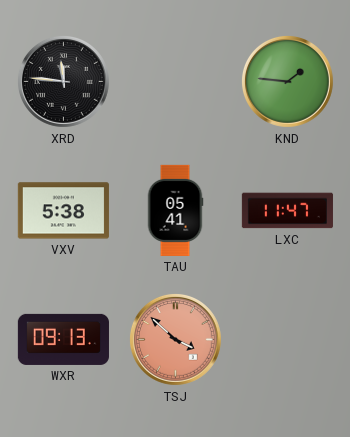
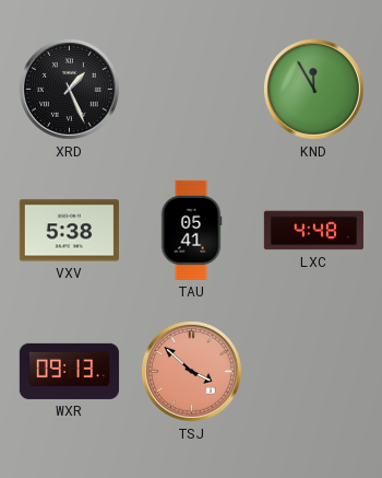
XRD: 11:46 -> 1:26
KND: 1:46 -> 11:55
LXC: 11:47 -> 4:48
